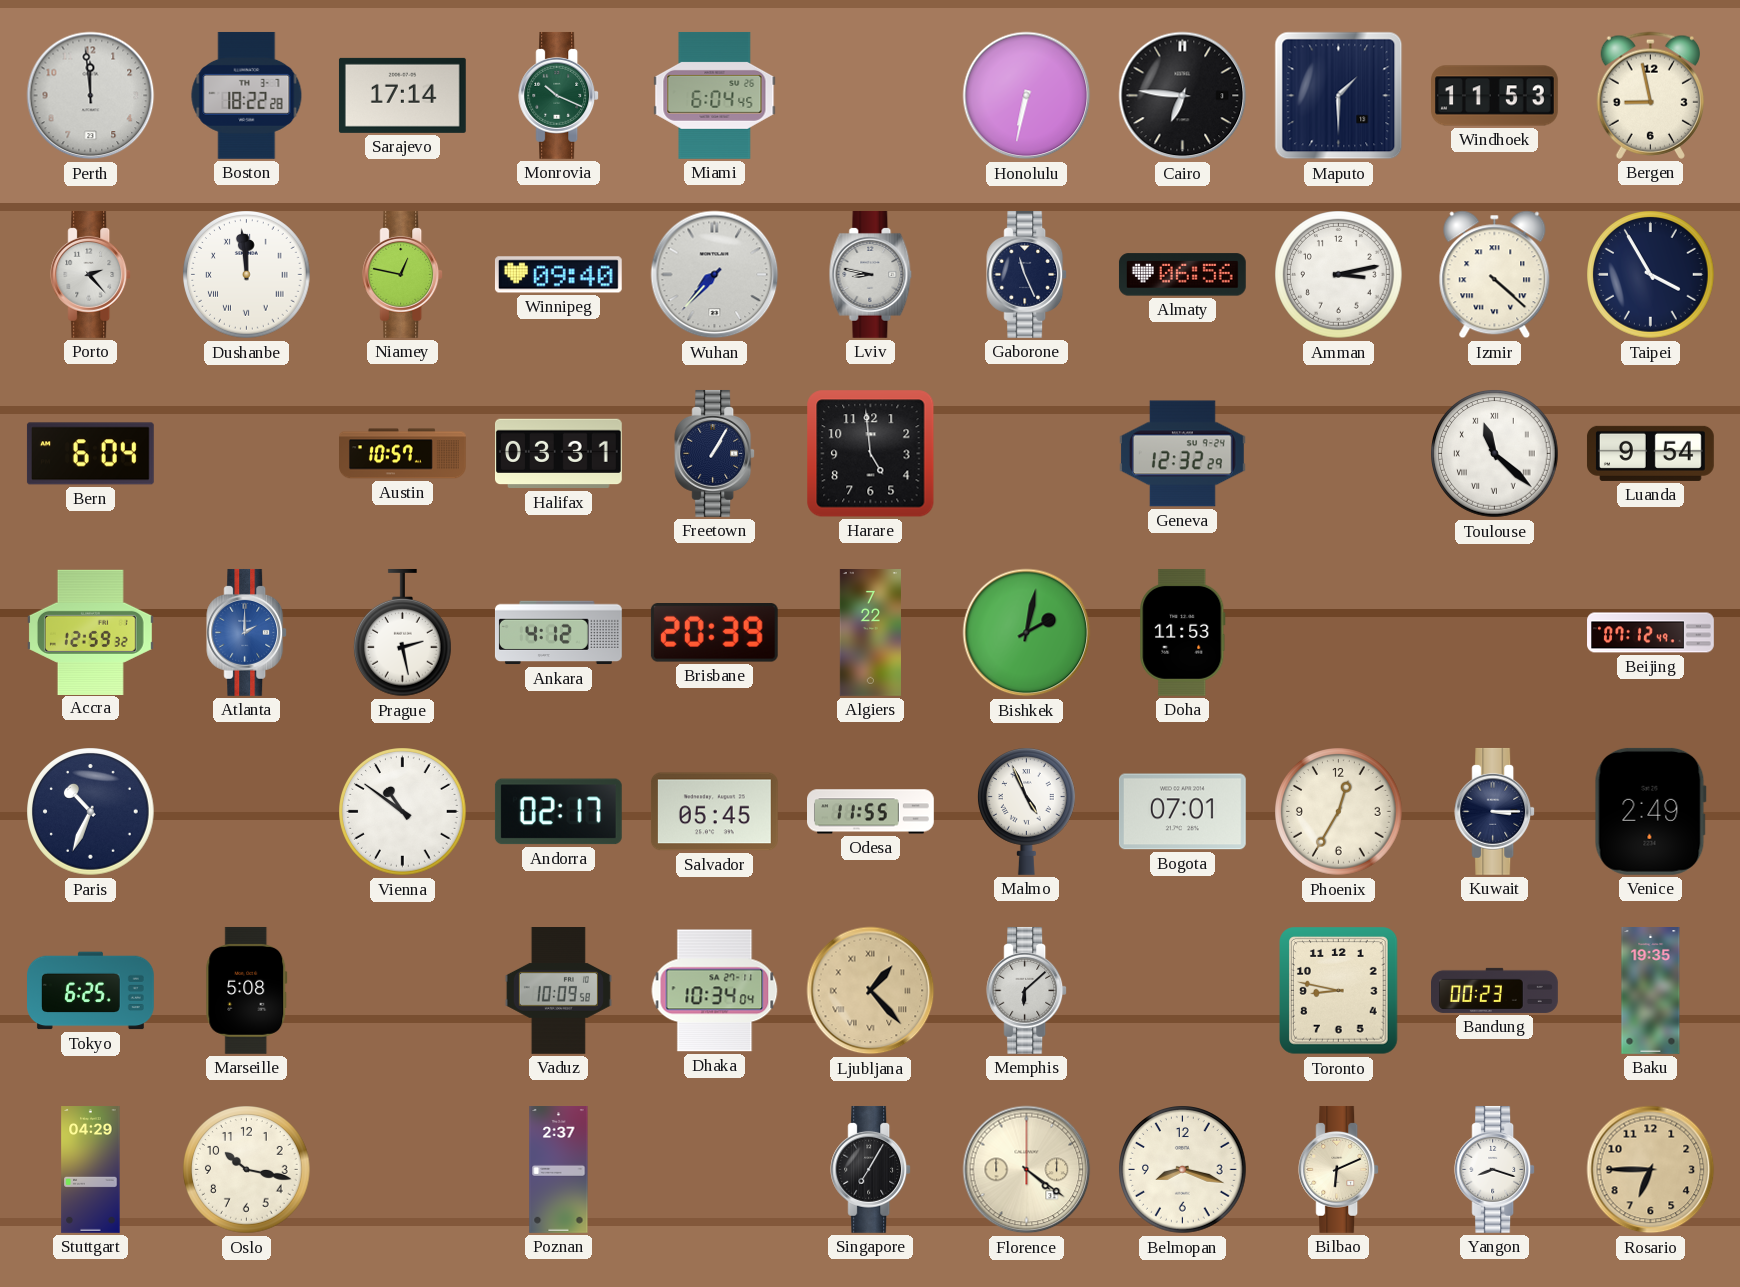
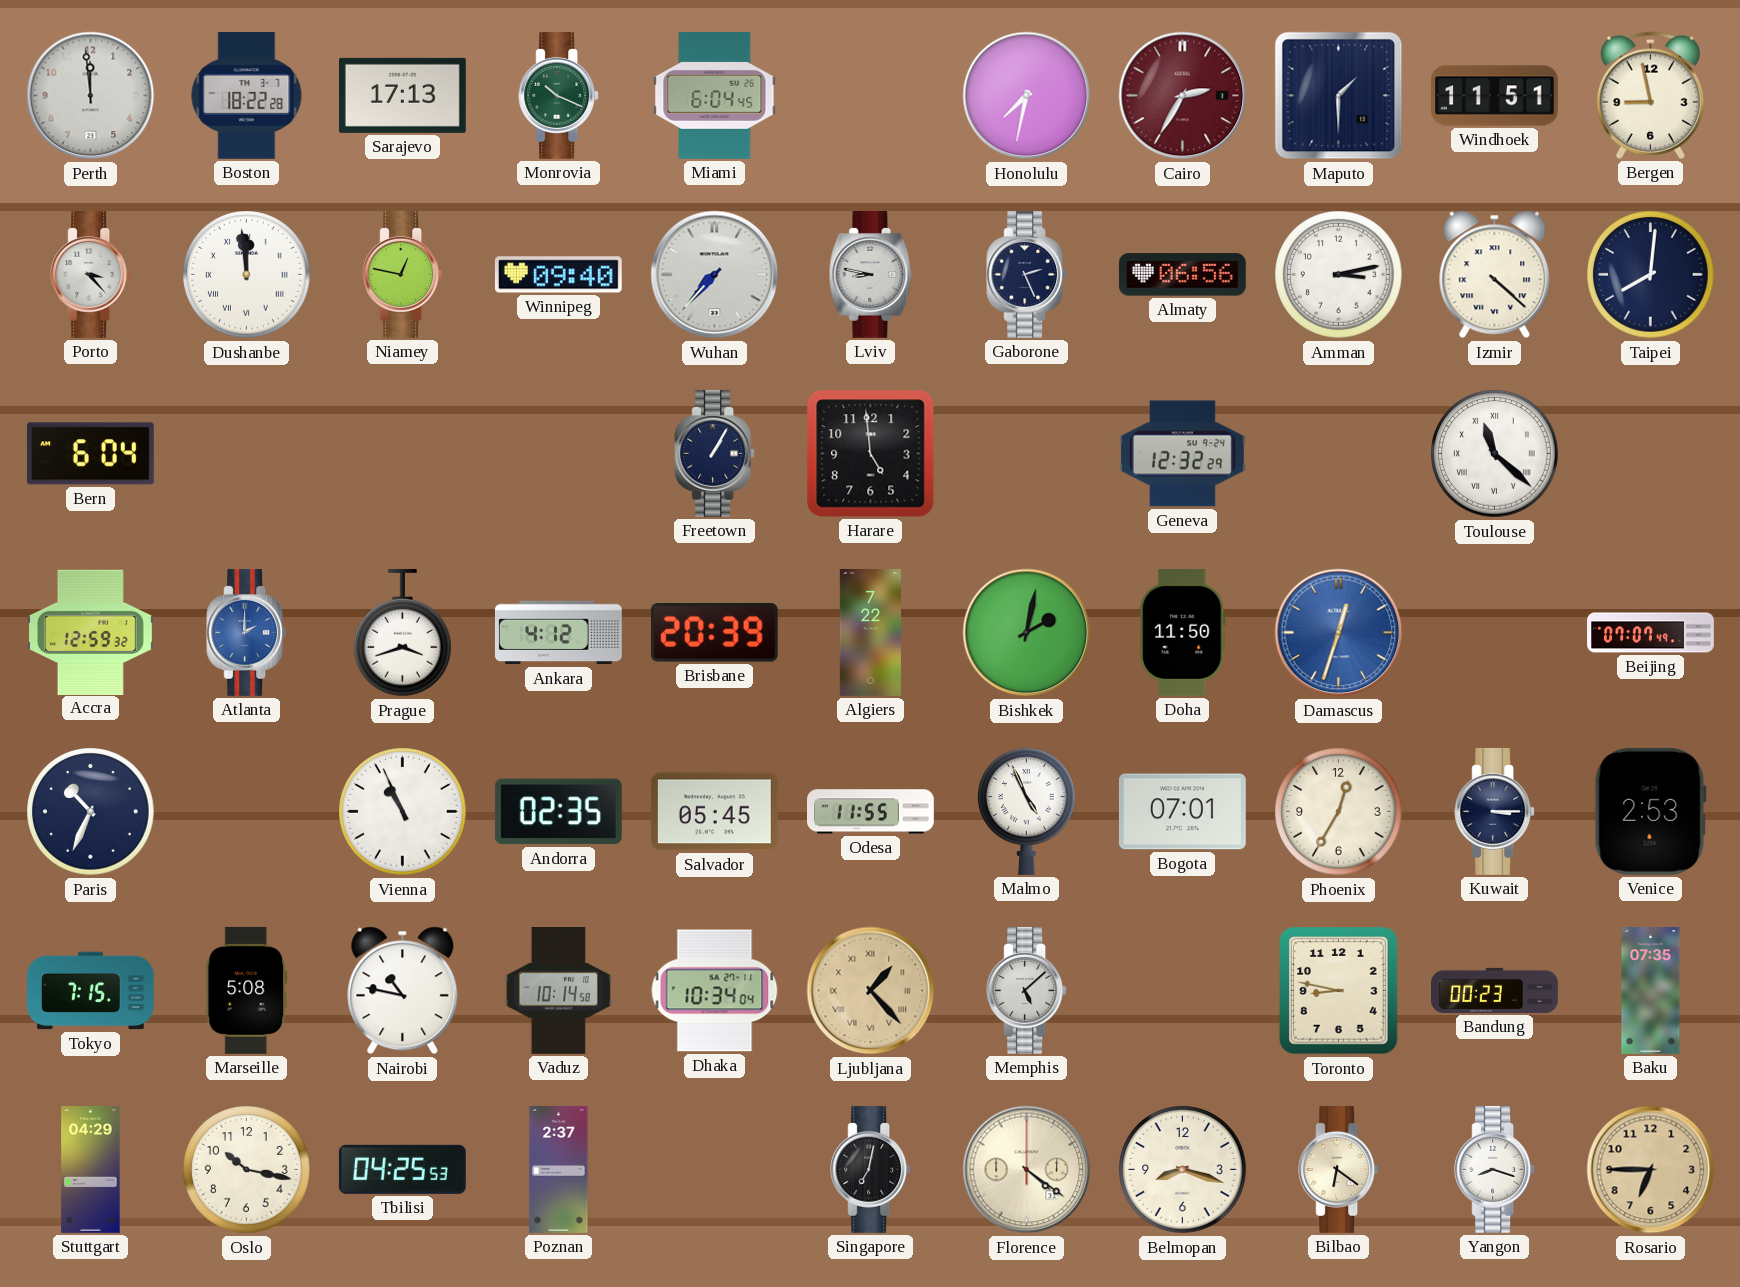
Sarajevo: 17:14 -> 17:13
Honolulu: 6:32 -> 7:32
Cairo: 6:46 -> 2:35
Cairo dial: black -> burgundy
Windhoek: 11:53 -> 11:51
Porto: 2:23 -> 3:23
Gaborone: 11:26 -> 2:26
Taipei: 3:55 -> 8:01
Austin: 10:57 -> none
Halifax: 03:31 -> none
Luanda: 9:54 -> none
Prague: 2:28 -> 3:42
Doha: 11:53 -> 11:50
Damascus: none -> 12:33
Beijing: 07:12 -> 07:07
Vienna: 10:51 -> 10:56
Andorra: 02:17 -> 02:35
Venice: 2:49 -> 2:53
Tokyo: 6:25 -> 7:15
Nairobi: none -> 10:47
Vaduz: 10:09 -> 10:14
Memphis: 6:08 -> 5:08
Baku: 19:35 -> 07:35
Tbilisi: none -> 04:25
Singapore: 7:05 -> 7:02
Bilbao: 6:11 -> 6:21
